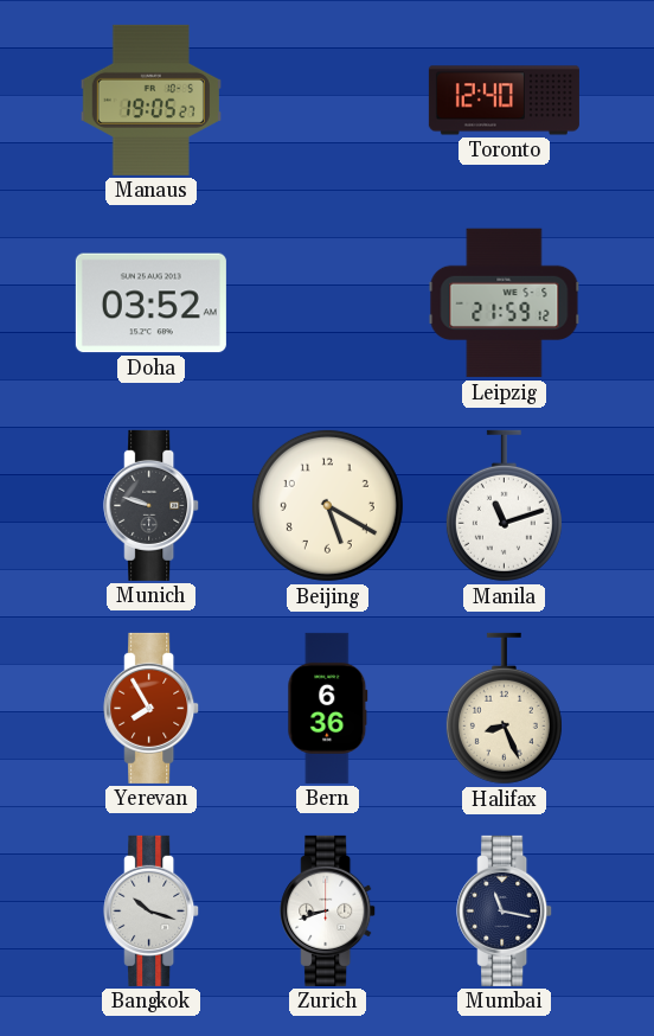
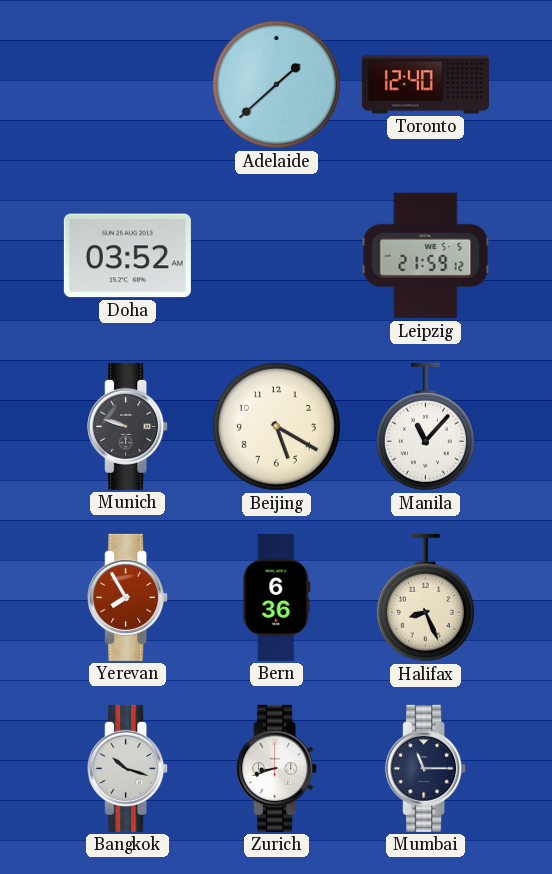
Manaus: 19:05 -> none
Adelaide: none -> 1:38
Manila: 11:12 -> 11:07
Mumbai: 11:17 -> 11:15
